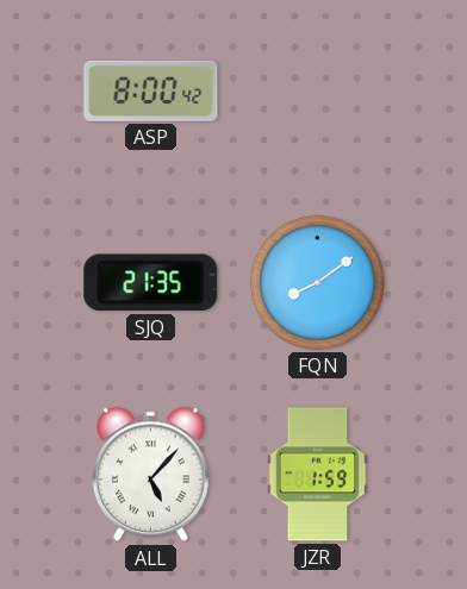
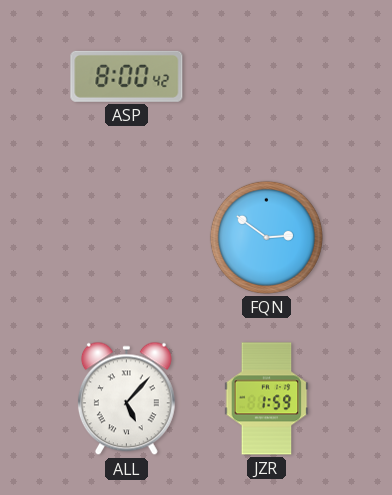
SJQ: 21:35 -> none
FQN: 8:09 -> 2:51
